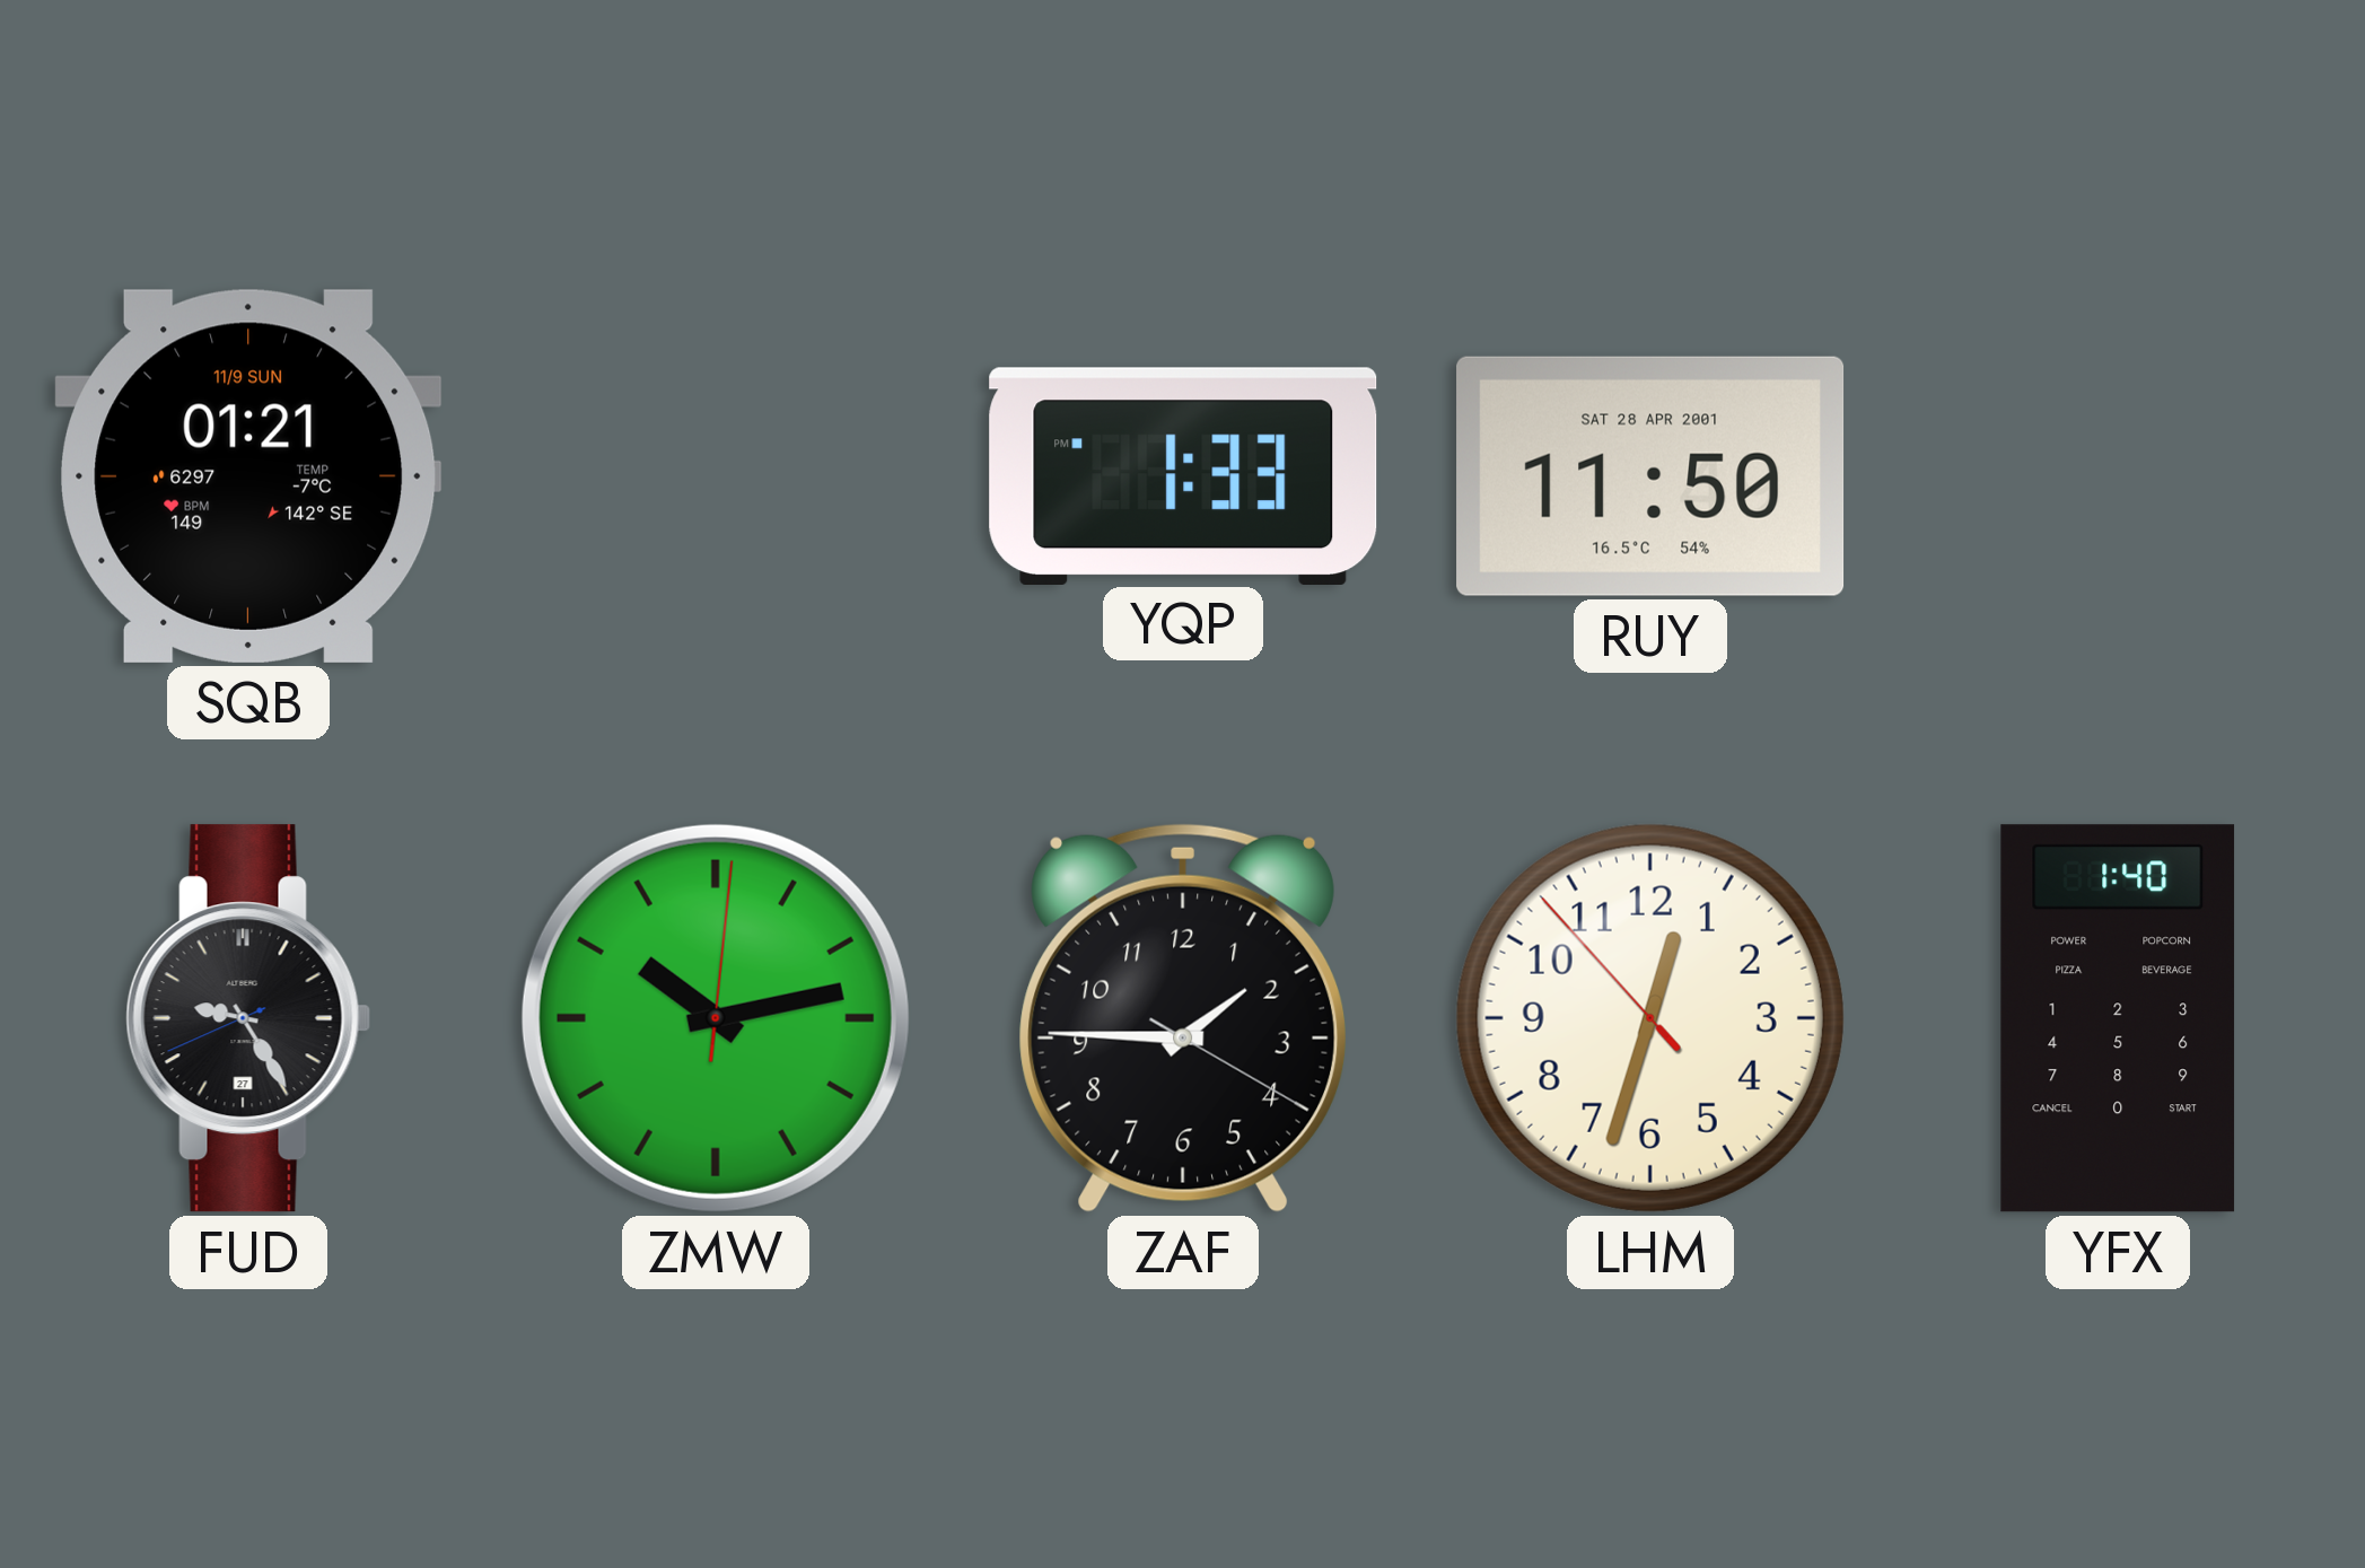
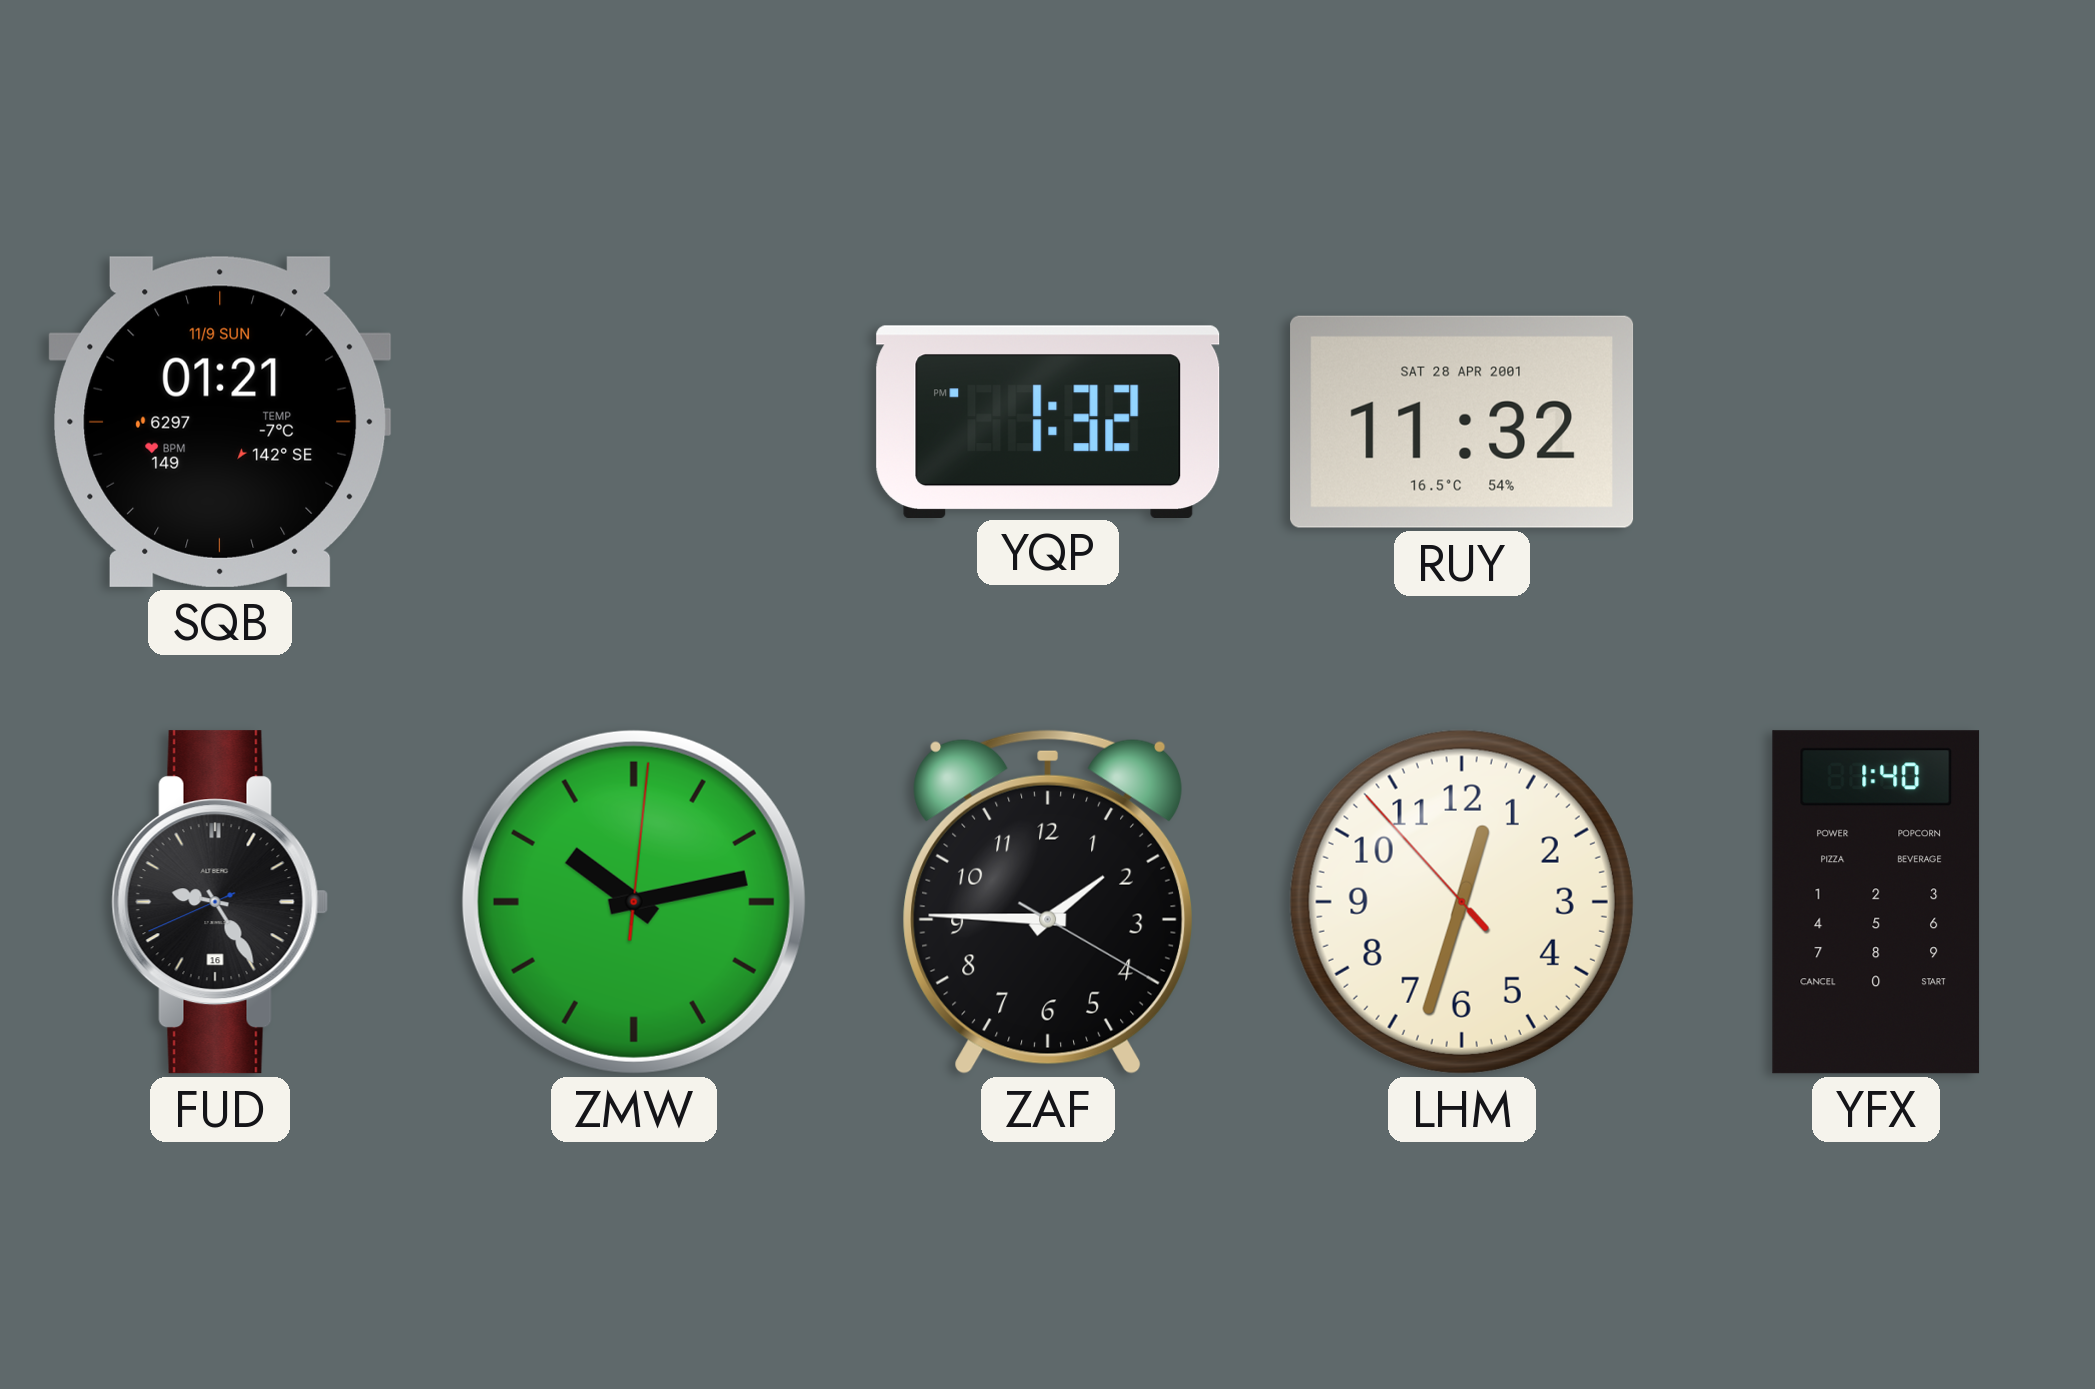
YQP: 1:33 -> 1:32
RUY: 11:50 -> 11:32
FUD date: 27 -> 16
